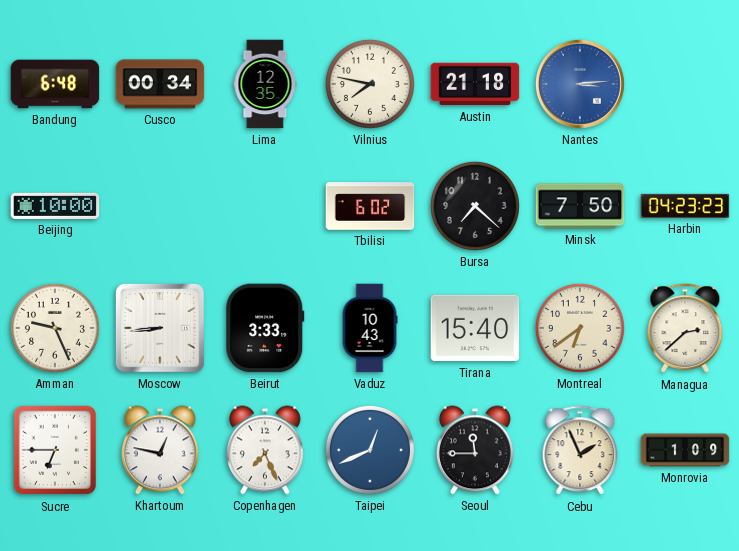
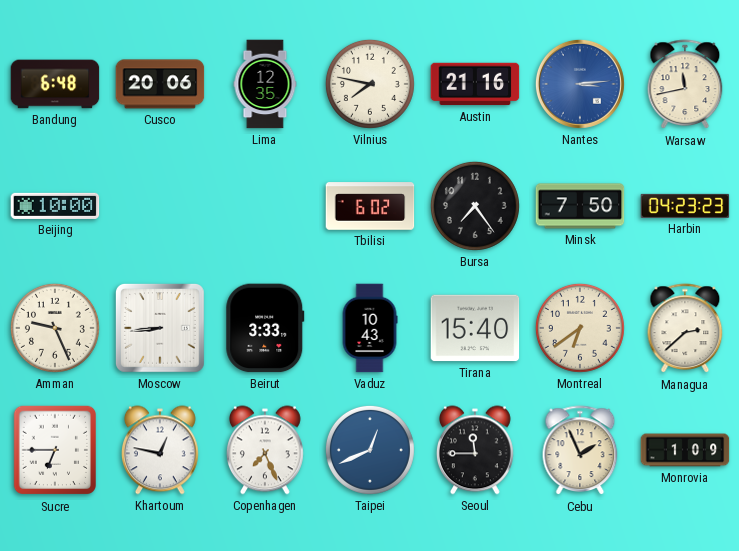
Cusco: 00:34 -> 20:06
Austin: 21:18 -> 21:16
Warsaw: none -> 11:43
Bursa: 7:22 -> 7:24
